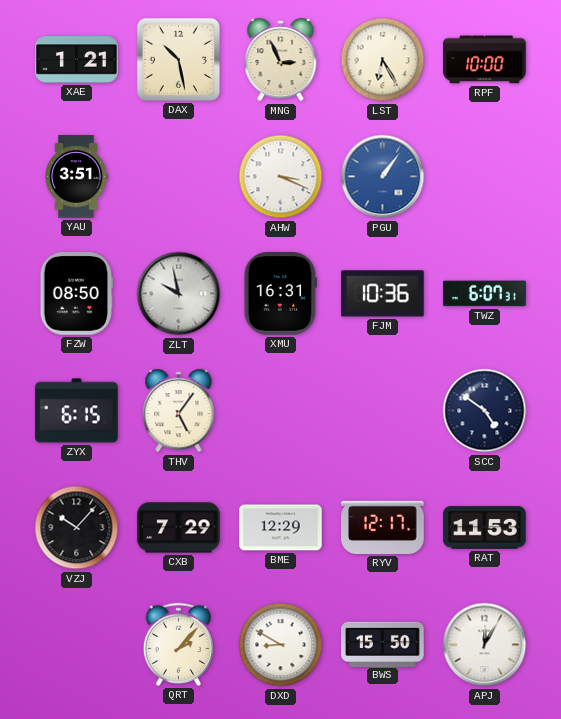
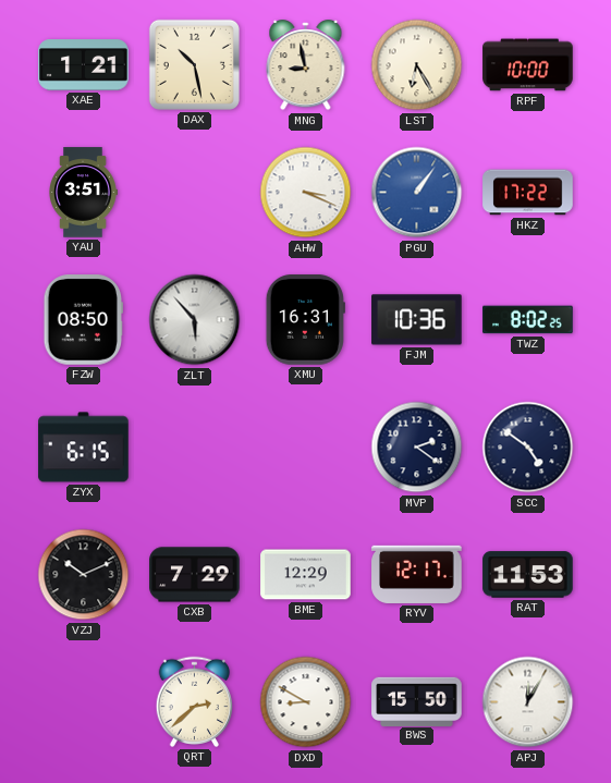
MNG: 2:56 -> 8:58
HKZ: none -> 17:22
ZLT: 9:58 -> 5:53
TWZ: 6:07 -> 8:02
THV: 5:06 -> none
MVP: none -> 2:21
VZJ: 10:07 -> 10:11
QRT: 2:07 -> 2:38
